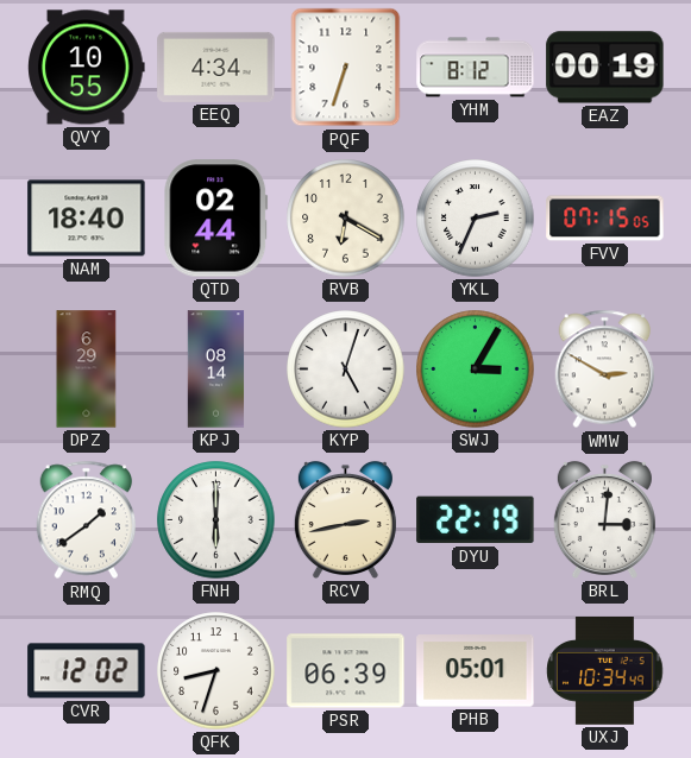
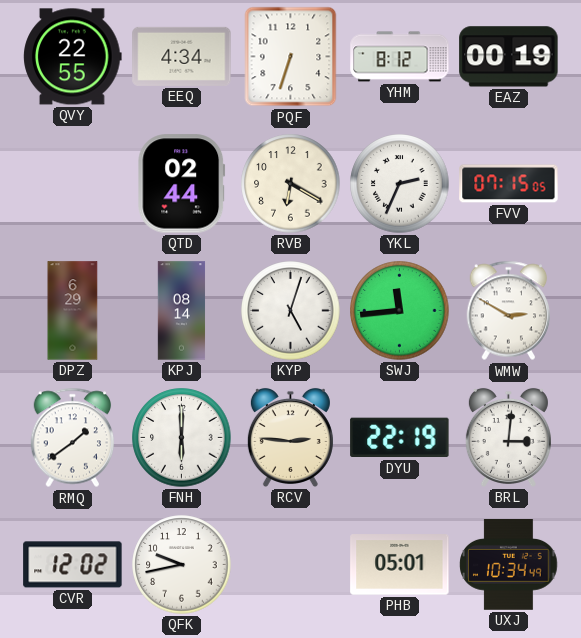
QVY: 10:55 -> 22:55
NAM: 18:40 -> none
SWJ: 3:05 -> 11:44
RCV: 2:43 -> 2:46
QFK: 8:33 -> 9:43
PSR: 06:39 -> none
